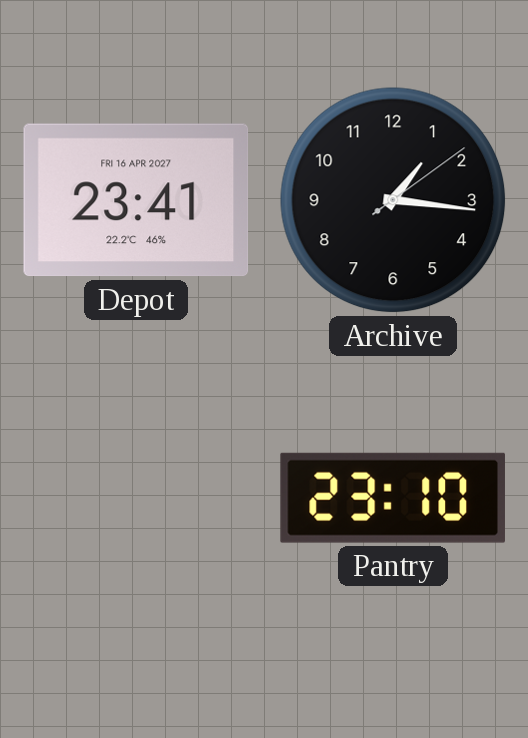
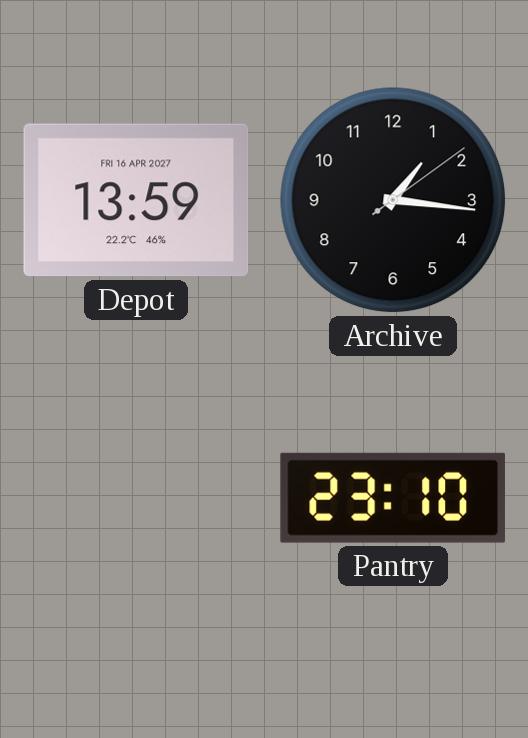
Depot: 23:41 -> 13:59
